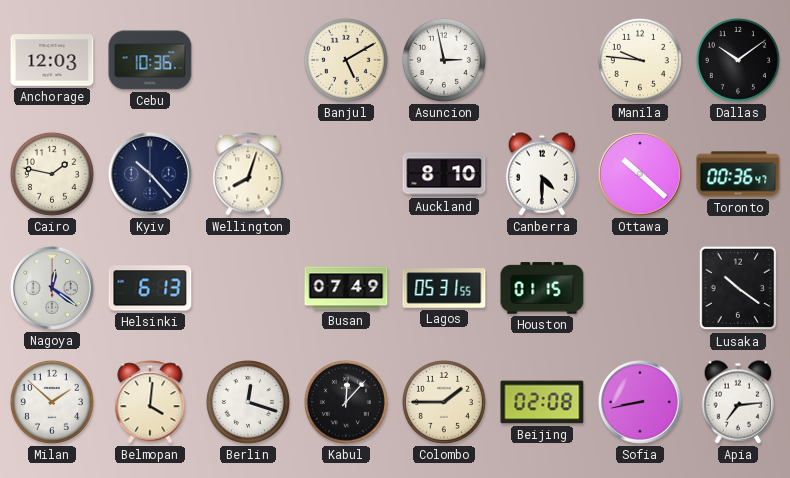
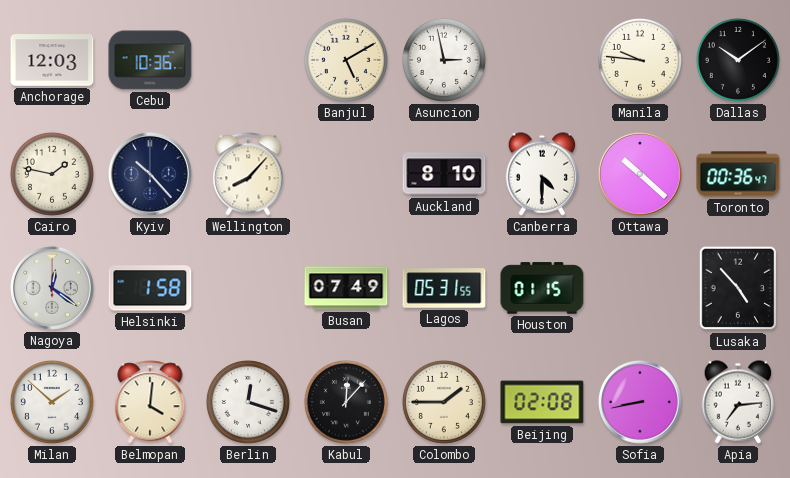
Wellington: 8:03 -> 8:07
Helsinki: 6:13 -> 1:58
Lusaka: 10:21 -> 4:53
